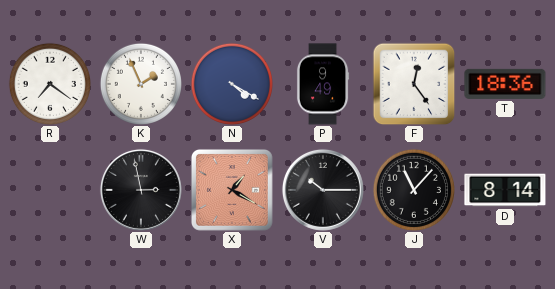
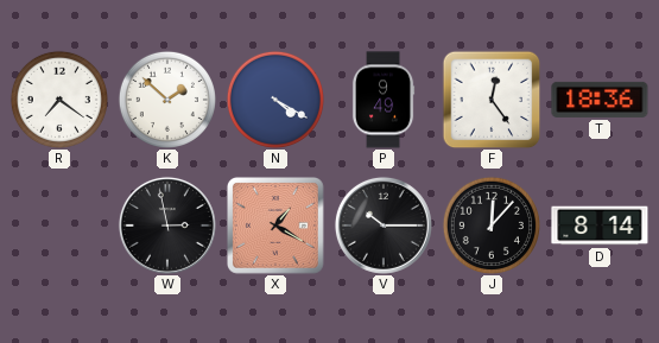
K: 1:56 -> 1:52
J: 11:07 -> 12:07
